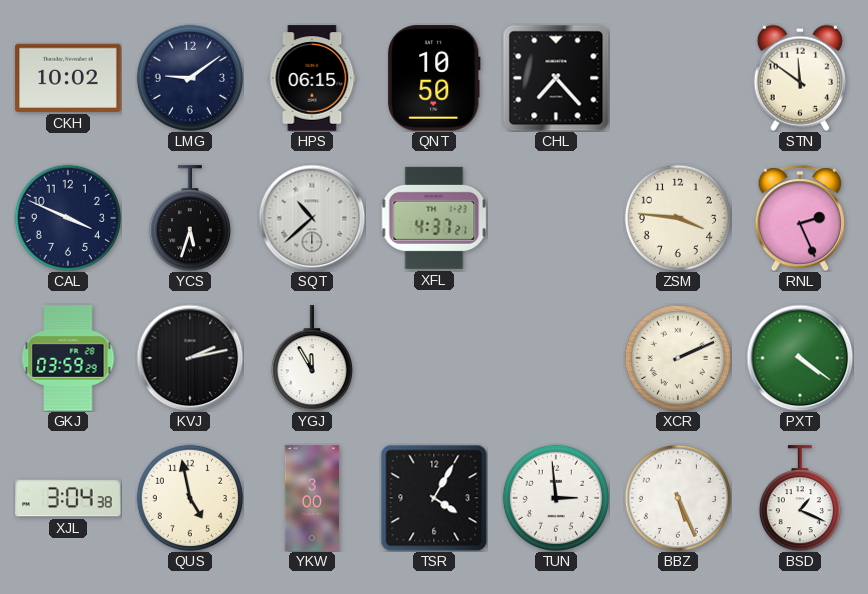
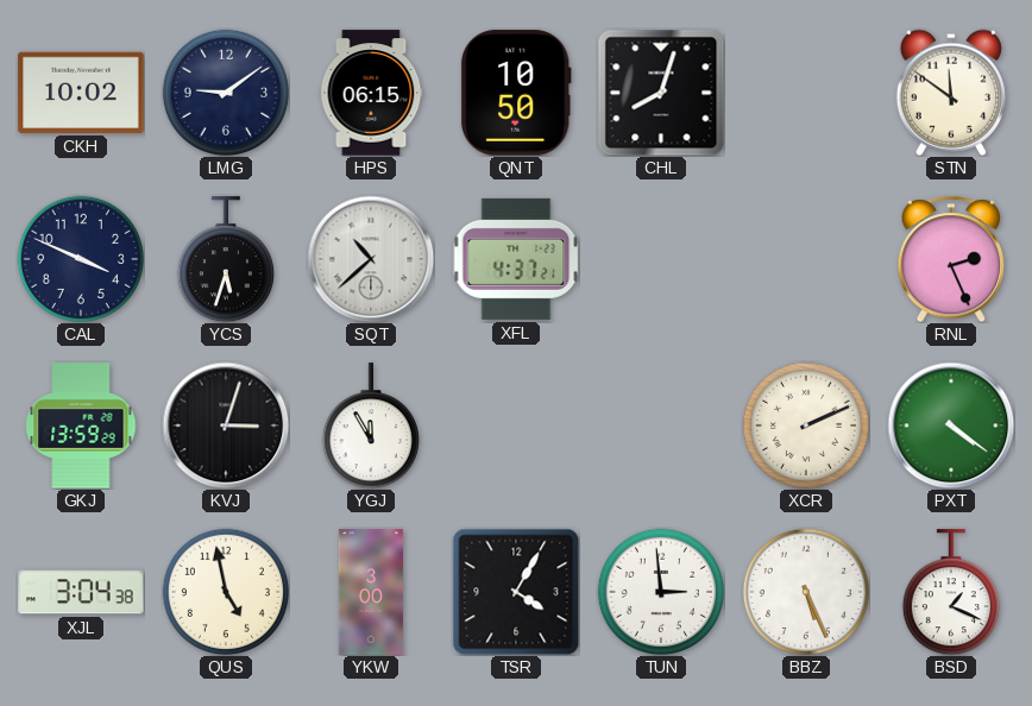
CHL: 7:23 -> 8:03
ZSM: 3:46 -> none
GKJ: 03:59 -> 13:59
KVJ: 2:13 -> 3:03
